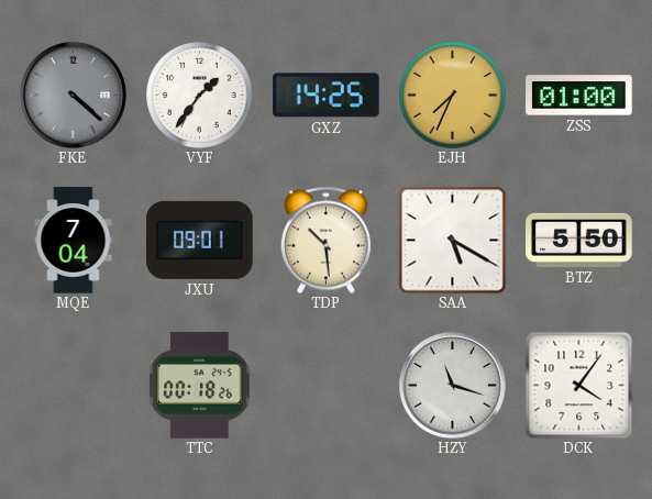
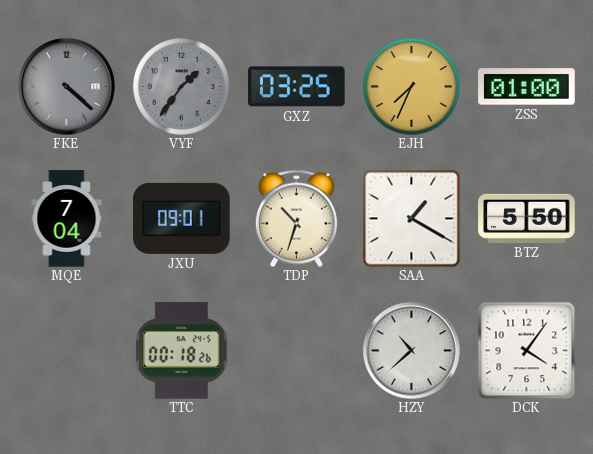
VYF dial: white -> grey
GXZ: 14:25 -> 03:25
TDP: 10:29 -> 10:33
SAA: 5:20 -> 1:20
HZY: 11:18 -> 10:38
